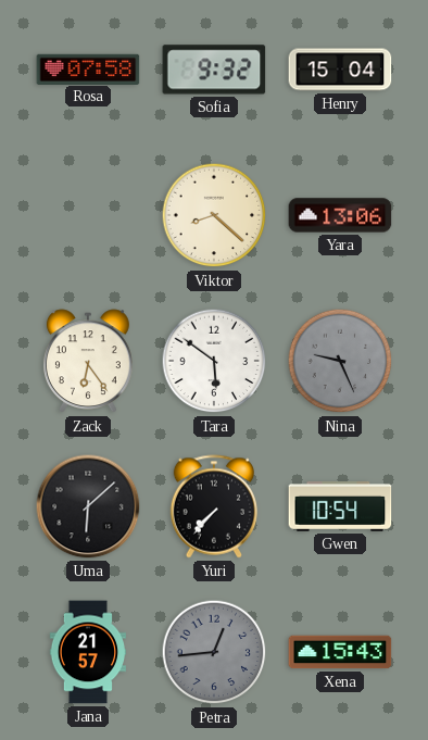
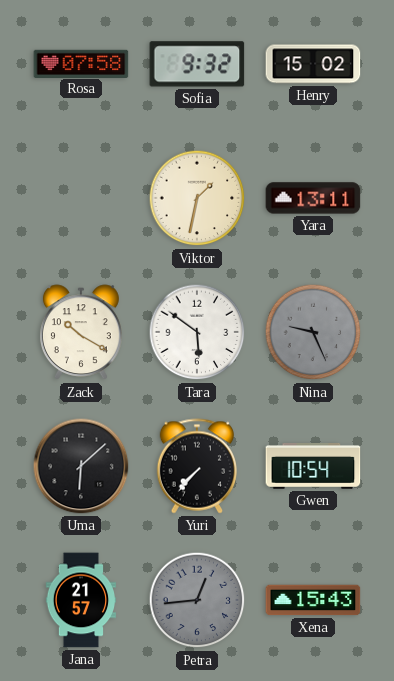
Henry: 15:04 -> 15:02
Viktor: 8:22 -> 1:32
Yara: 13:06 -> 13:11
Zack: 6:24 -> 10:20
